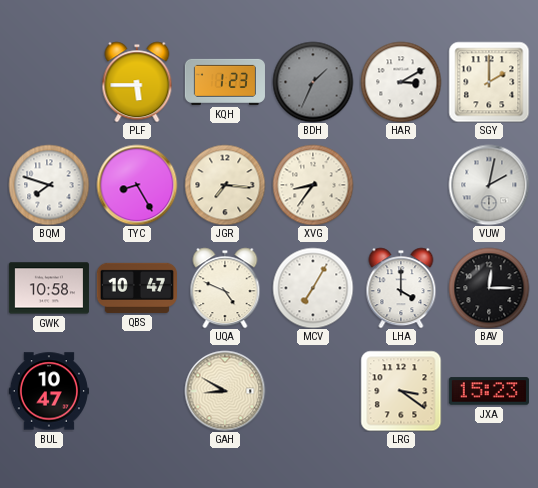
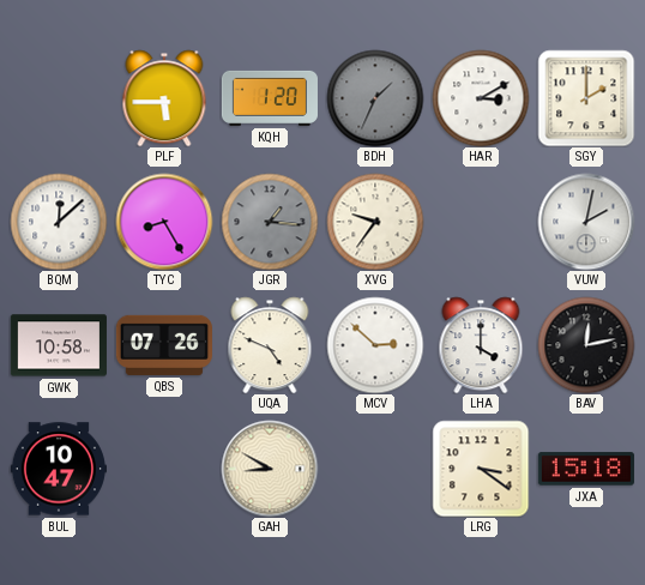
KQH: 1:23 -> 1:20
BQM: 7:48 -> 12:08
JGR: 7:16 -> 1:16
JGR dial: cream -> grey
XVG: 8:36 -> 9:36
QBS: 10:47 -> 07:26
MCV: 7:05 -> 2:52
BAV: 12:15 -> 12:13
JXA: 15:23 -> 15:18
